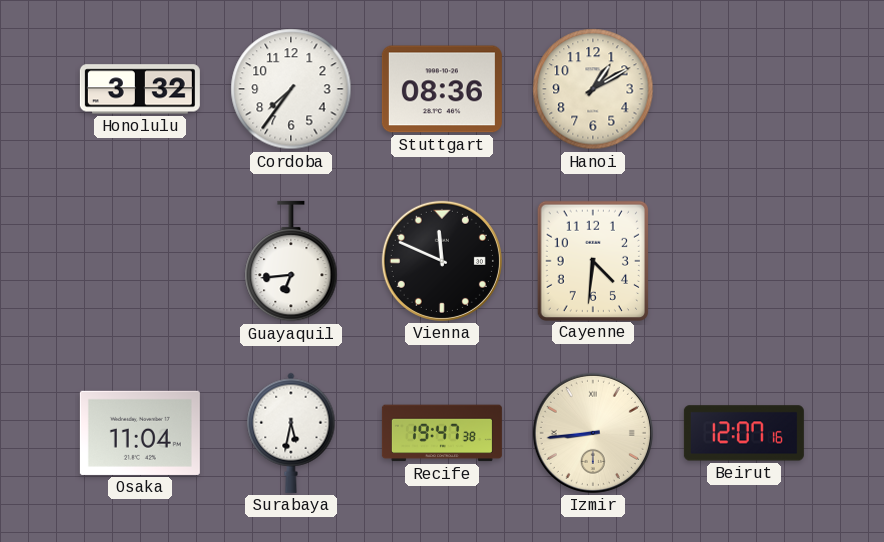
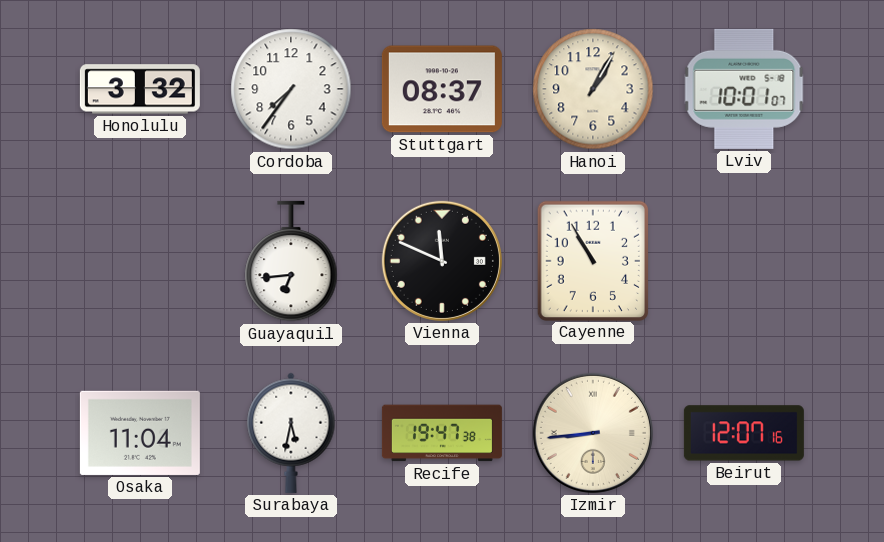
Stuttgart: 08:36 -> 08:37
Hanoi: 1:10 -> 1:05
Lviv: none -> 10:01
Cayenne: 4:31 -> 10:55
